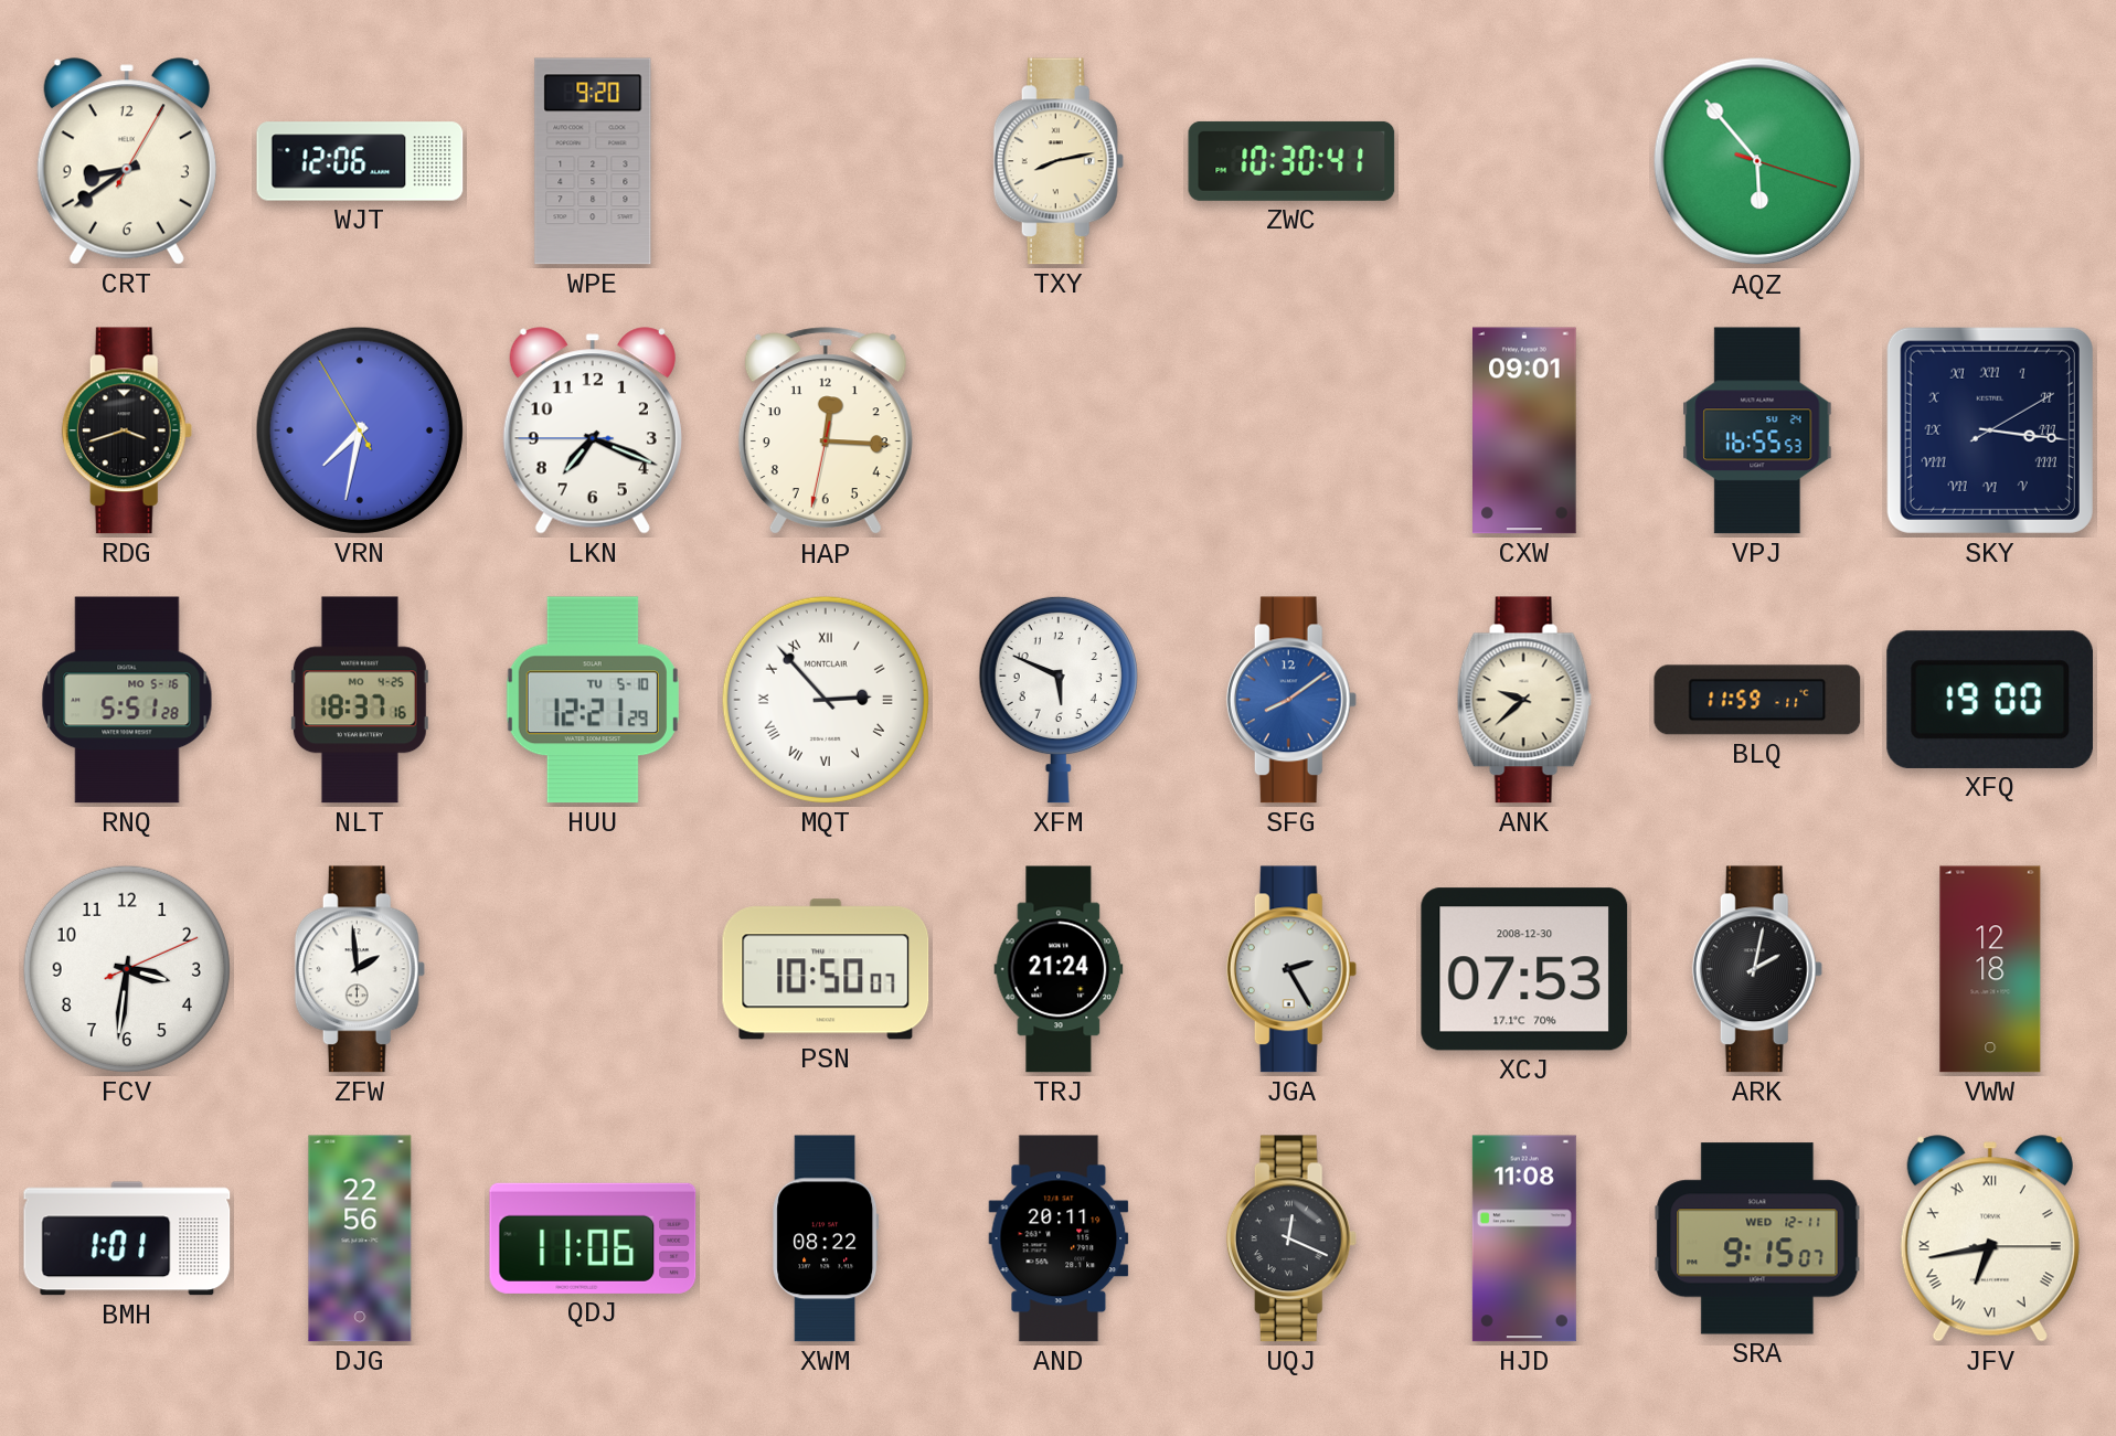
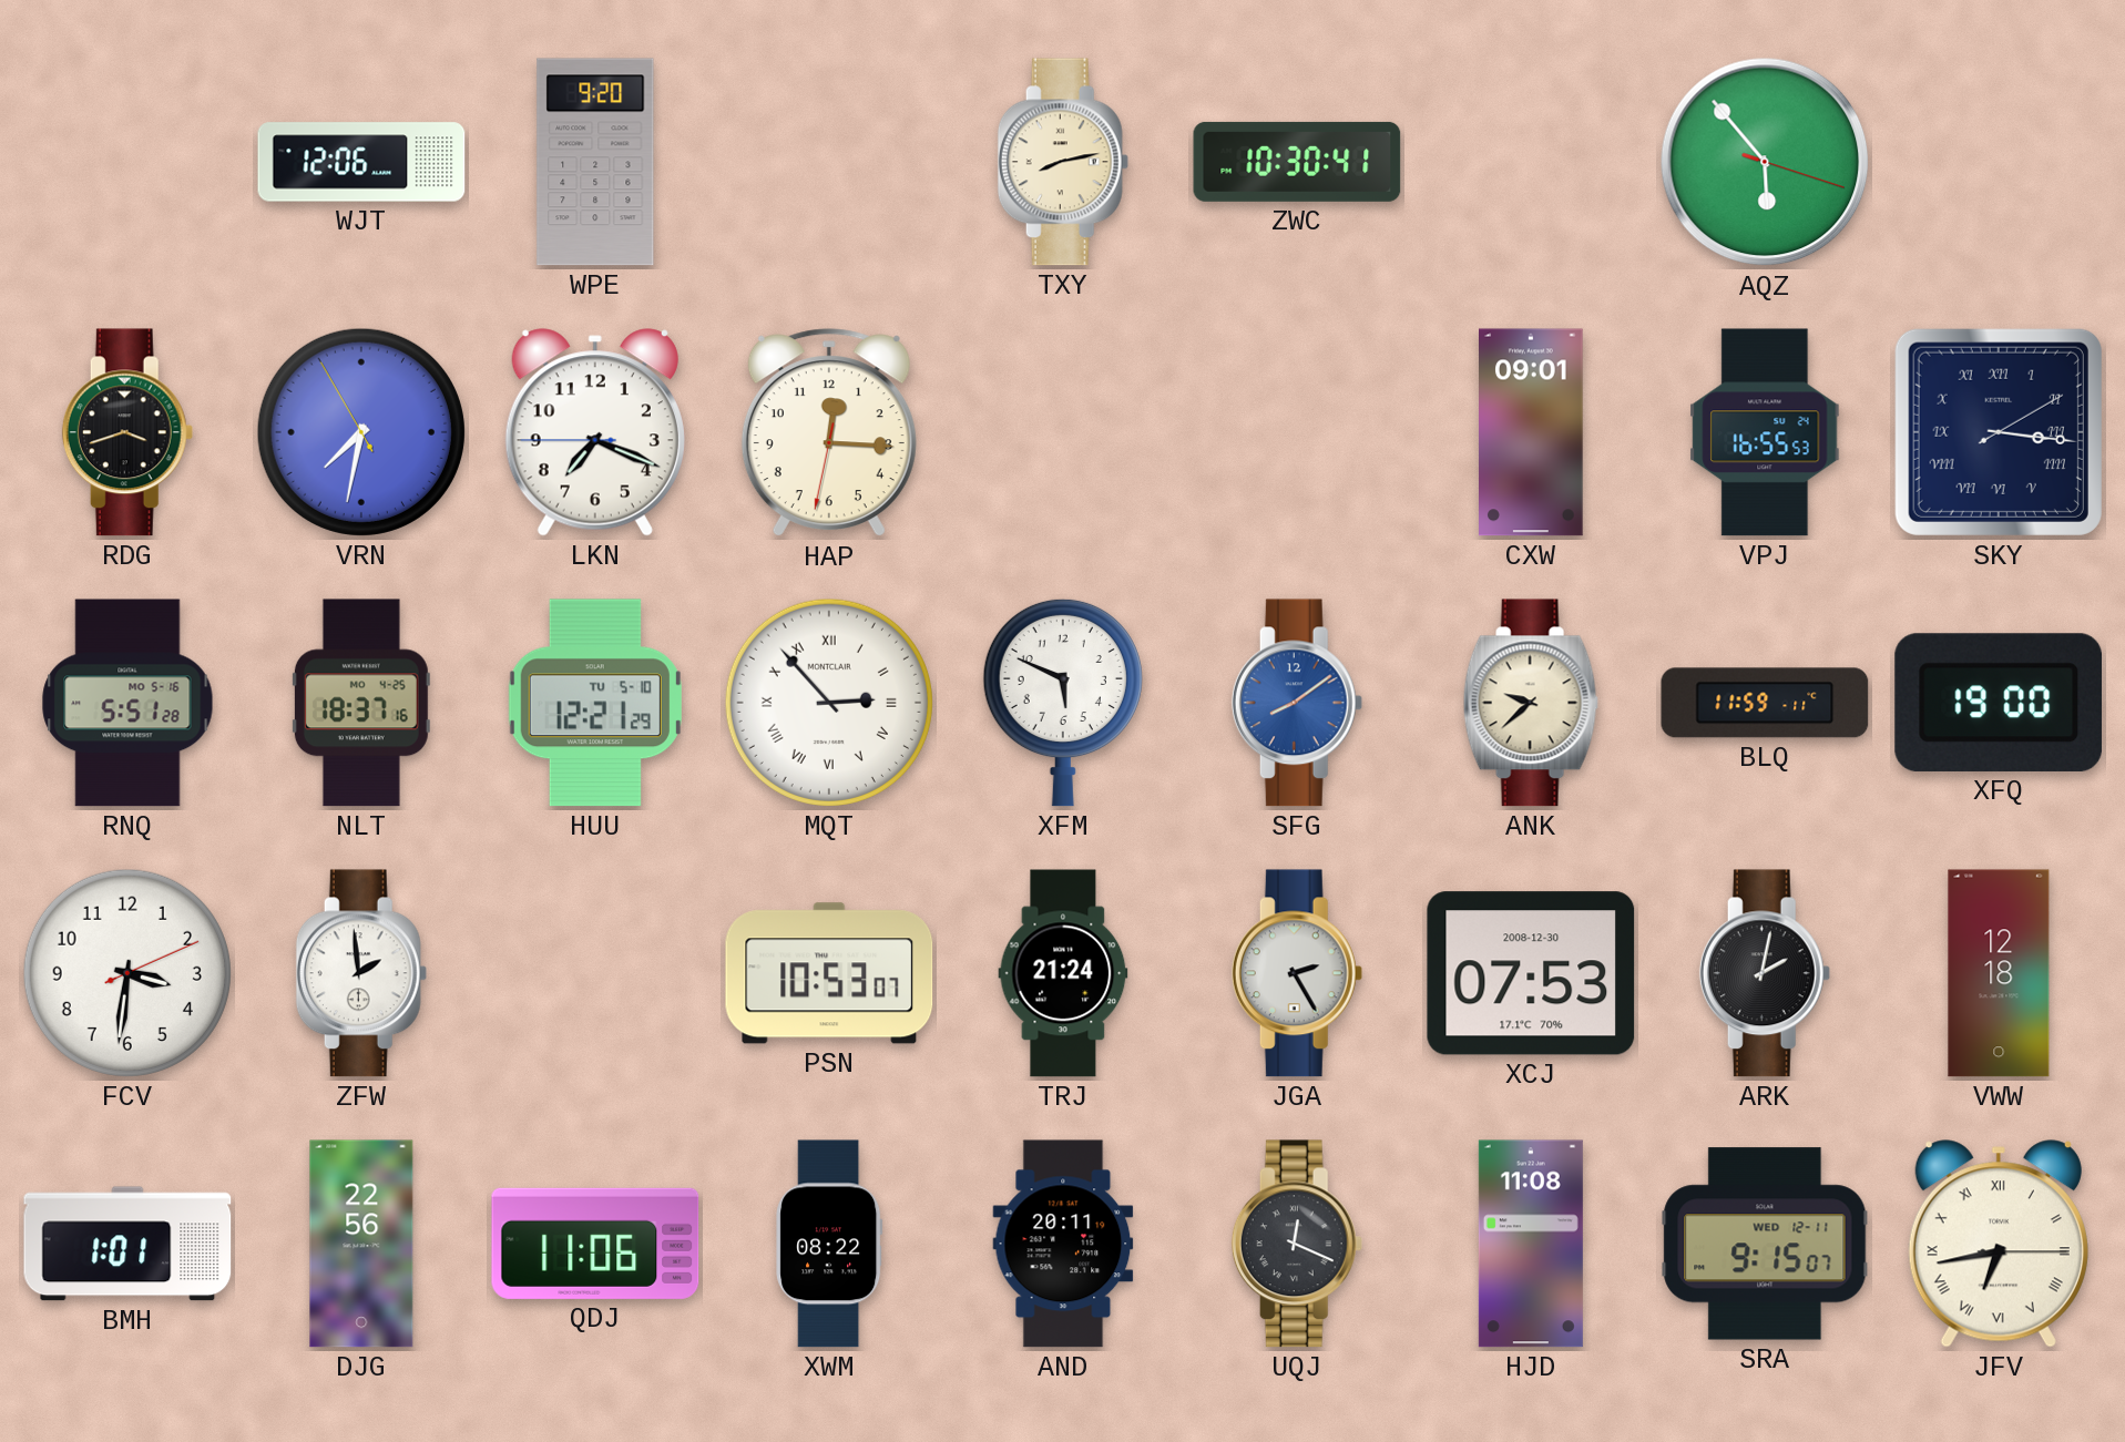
CRT: 8:39 -> none
PSN: 10:50 -> 10:53
